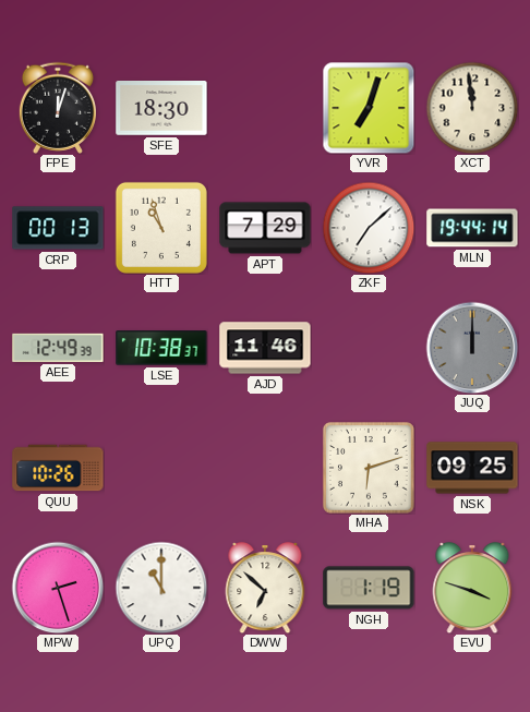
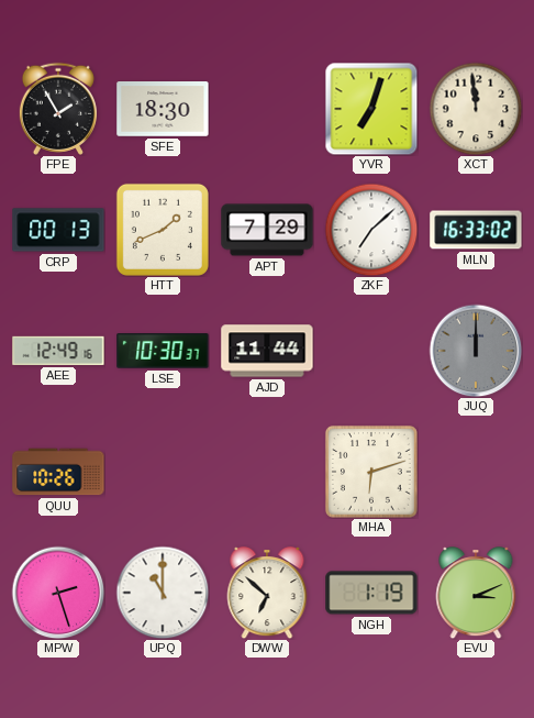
FPE: 12:03 -> 1:55
HTT: 10:57 -> 1:41
MLN: 19:44 -> 16:33
AEE: 12:49:39 -> 12:49:16
LSE: 10:38 -> 10:30
AJD: 11:46 -> 11:44
NSK: 09:25 -> none
EVU: 3:48 -> 3:11
